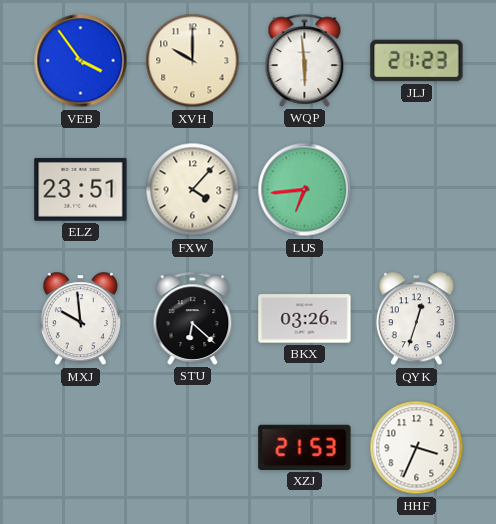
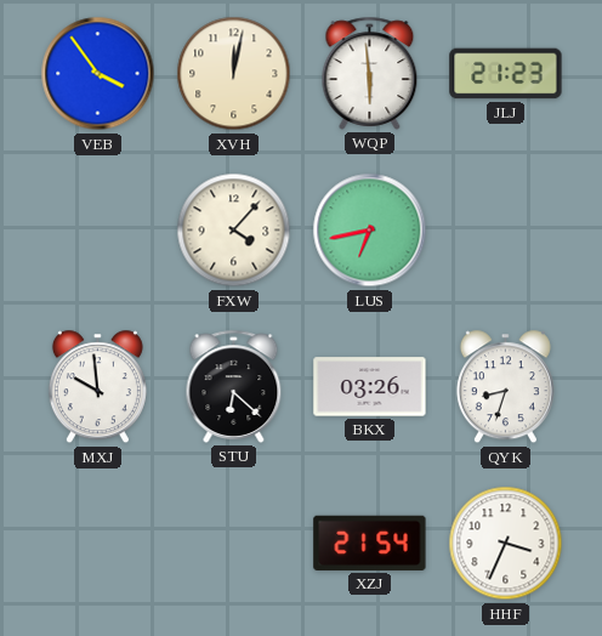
XVH: 10:00 -> 12:02
ELZ: 23:51 -> none
LUS: 6:44 -> 6:43
QYK: 12:33 -> 8:33
XZJ: 21:53 -> 21:54
